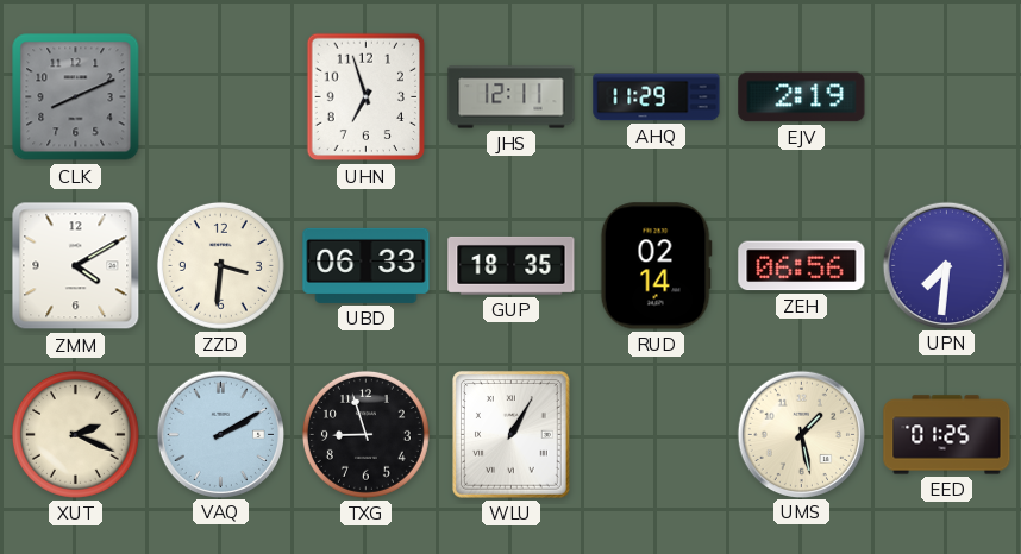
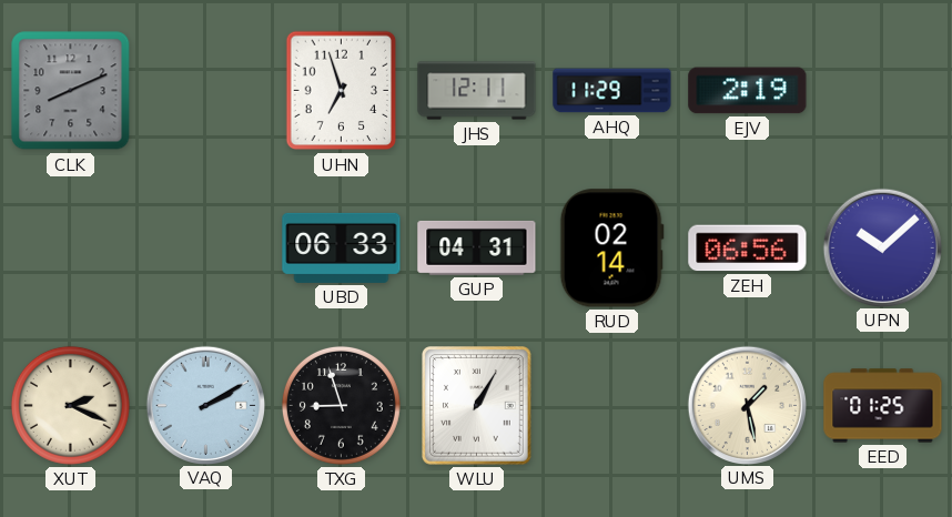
ZMM: 4:10 -> none
ZZD: 3:31 -> none
GUP: 18:35 -> 04:31
UPN: 7:31 -> 10:08
